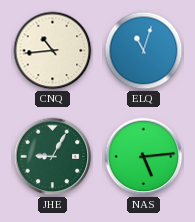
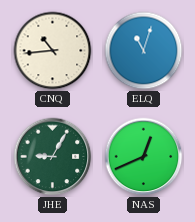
NAS: 5:14 -> 12:41
